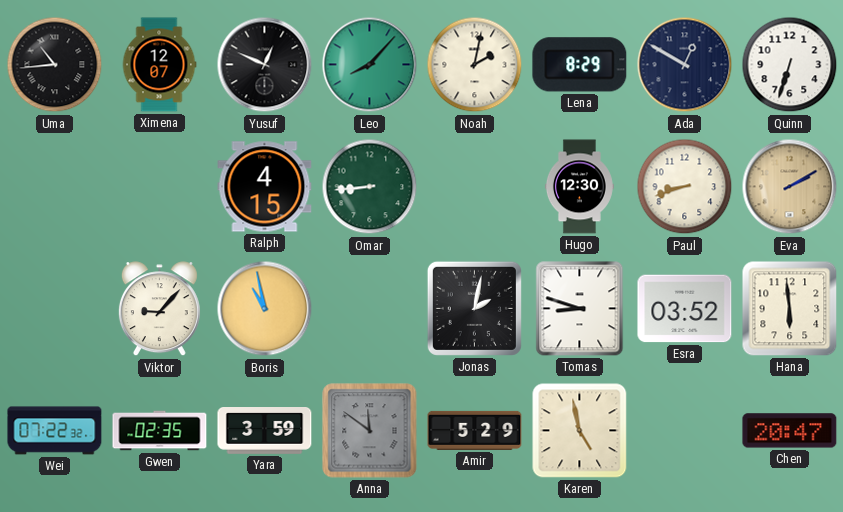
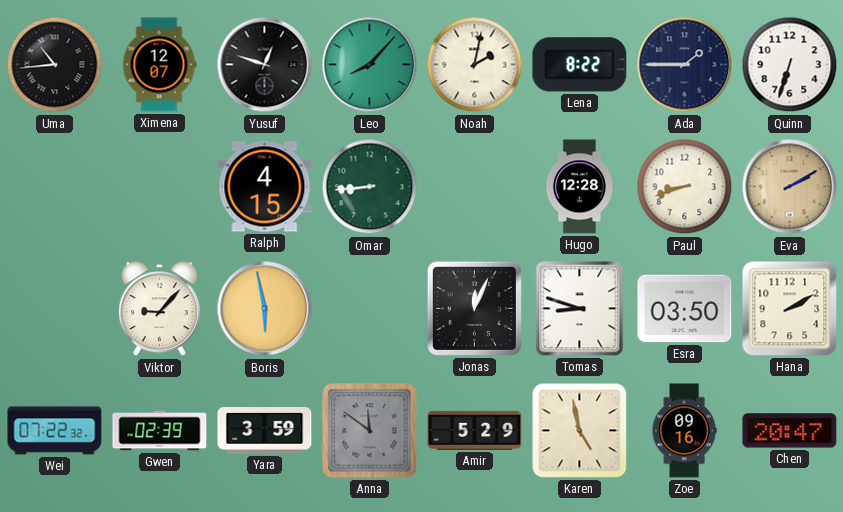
Yusuf: 12:49 -> 12:48
Lena: 8:29 -> 8:22
Ada: 12:50 -> 1:45
Hugo: 12:30 -> 12:28
Boris: 10:58 -> 5:58
Jonas: 2:02 -> 12:04
Esra: 03:52 -> 03:50
Hana: 5:59 -> 2:10
Gwen: 02:35 -> 02:39
Zoe: none -> 09:16
